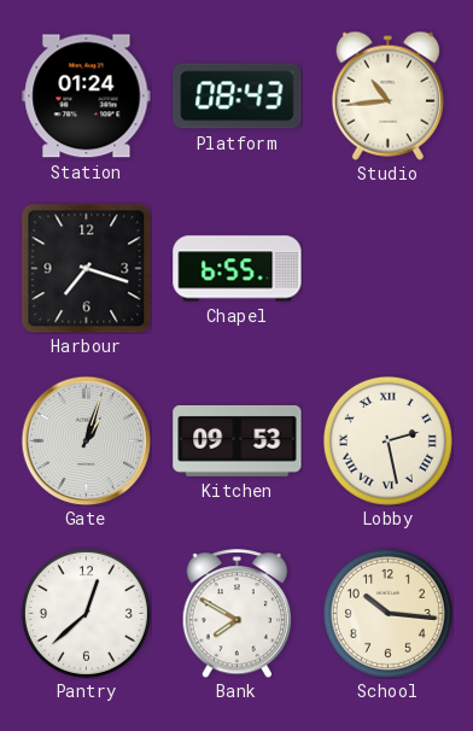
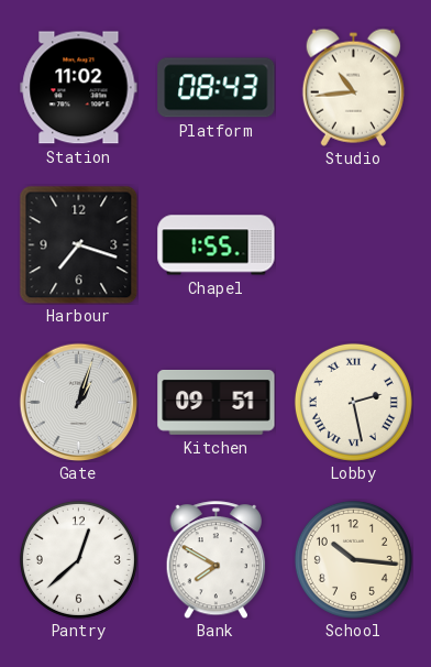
Station: 01:24 -> 11:02
Chapel: 6:55 -> 1:55
Kitchen: 09:53 -> 09:51
